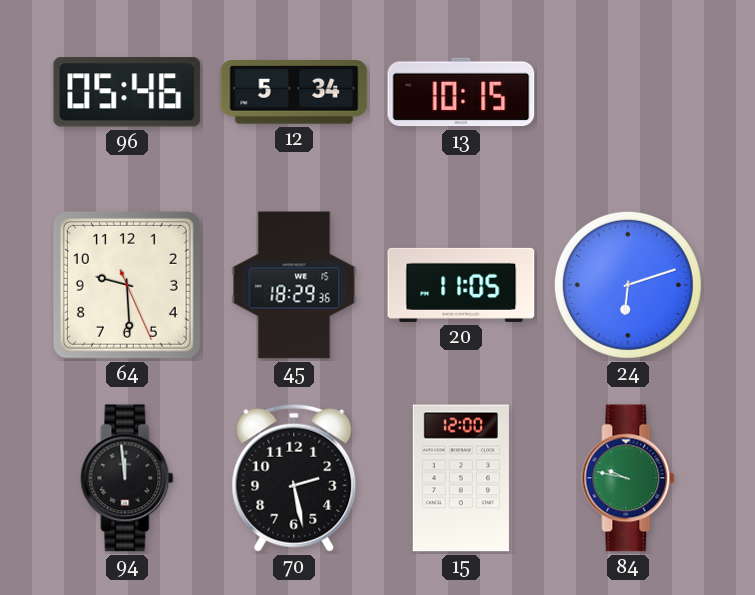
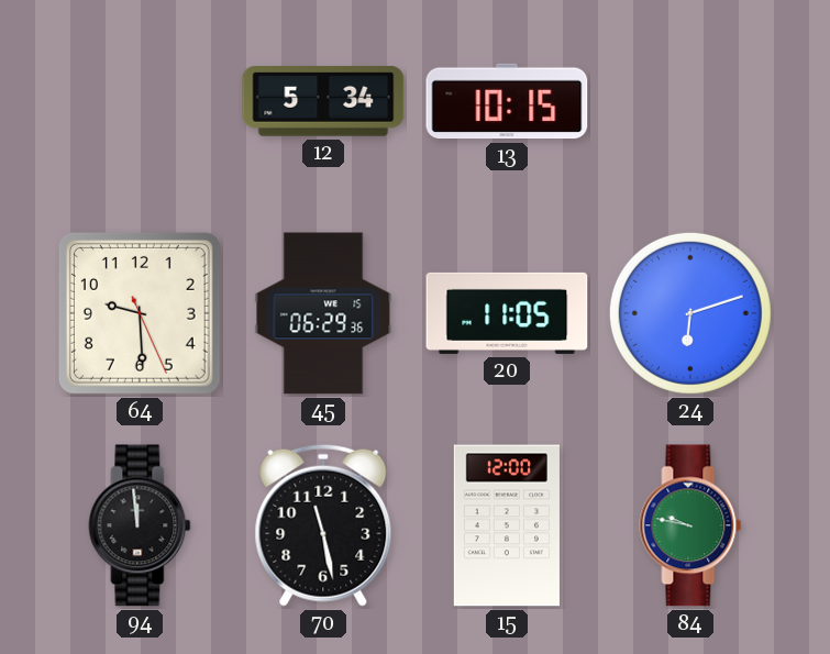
96: 05:46 -> none
45: 18:29 -> 06:29
70: 2:28 -> 11:28
